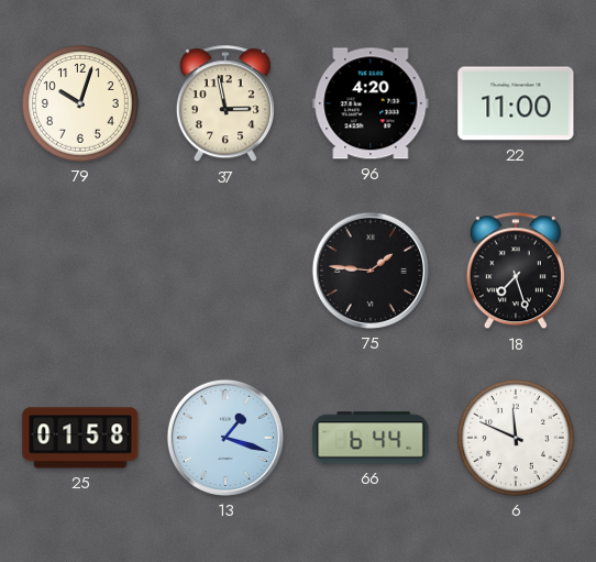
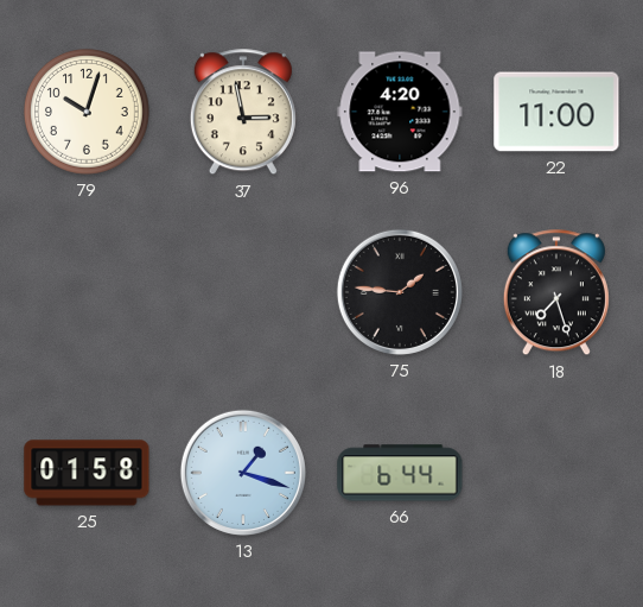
6: 11:49 -> none
